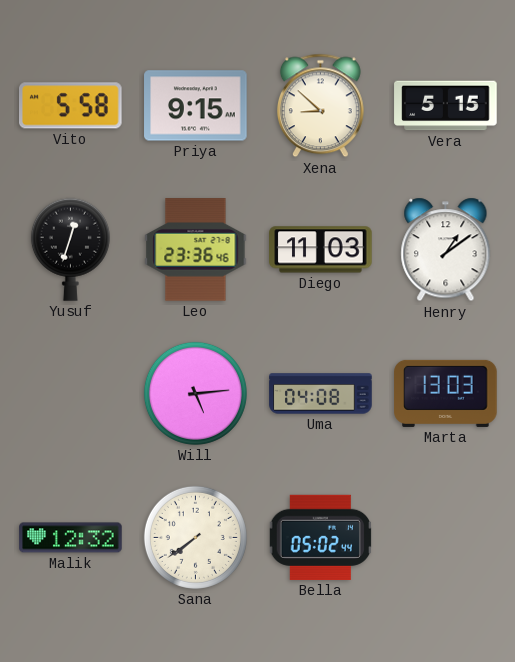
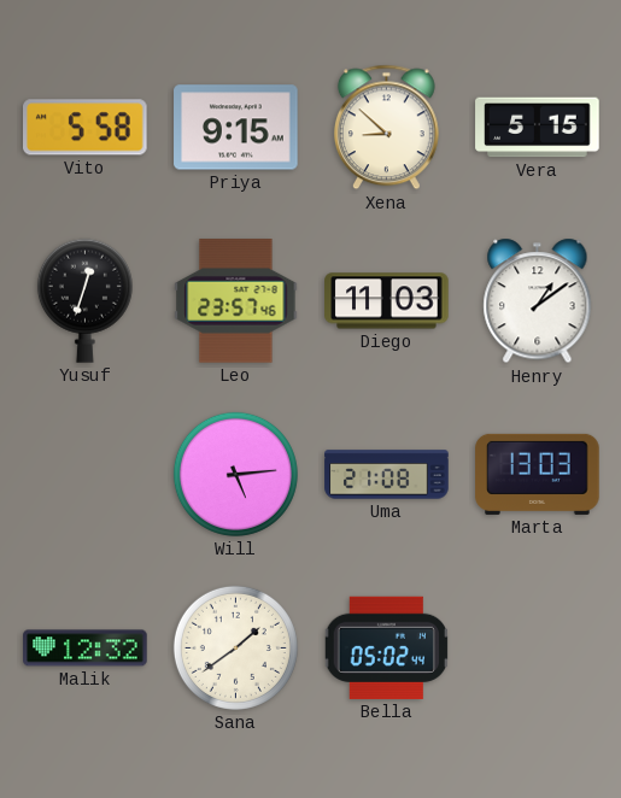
Leo: 23:36 -> 23:57
Uma: 04:08 -> 21:08
Sana: 7:39 -> 1:39
